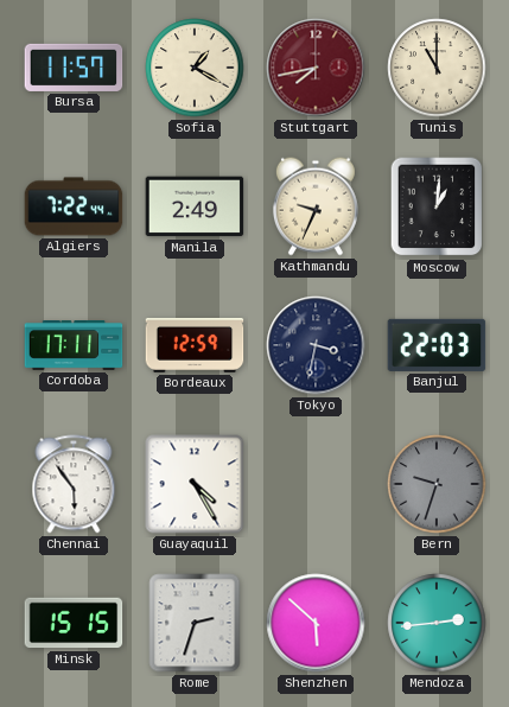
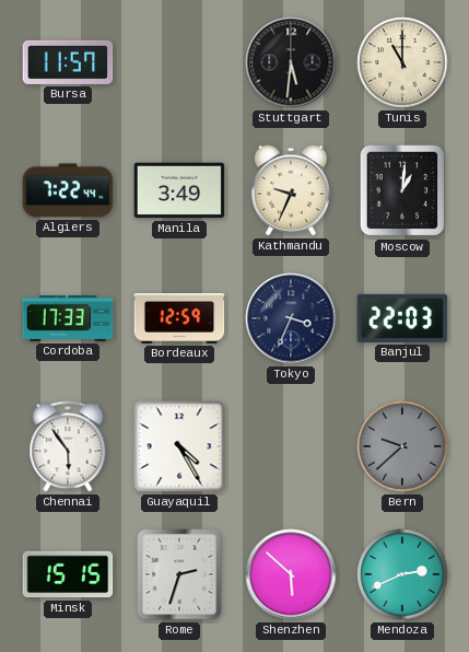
Sofia: 1:20 -> none
Stuttgart: 7:43 -> 5:31
Stuttgart dial: burgundy -> black
Manila: 2:49 -> 3:49
Cordoba: 17:11 -> 17:33
Tokyo: 3:32 -> 3:34
Bern: 9:33 -> 9:38
Mendoza: 2:44 -> 2:41
